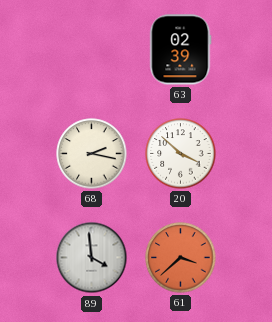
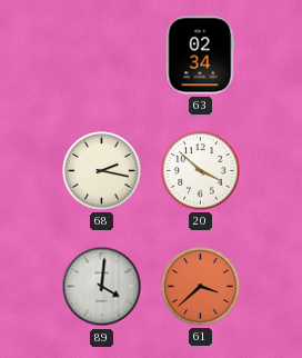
63: 02:39 -> 02:34
89: 3:59 -> 4:01
